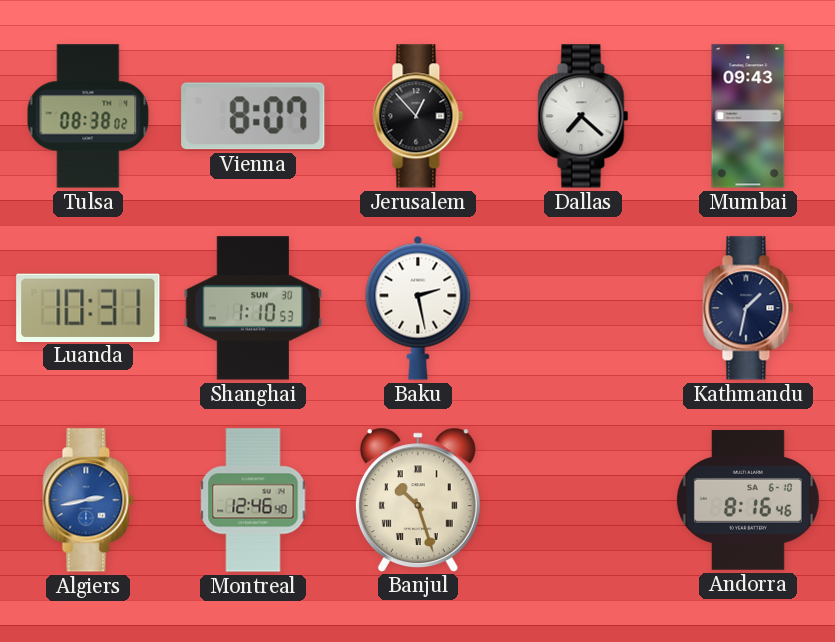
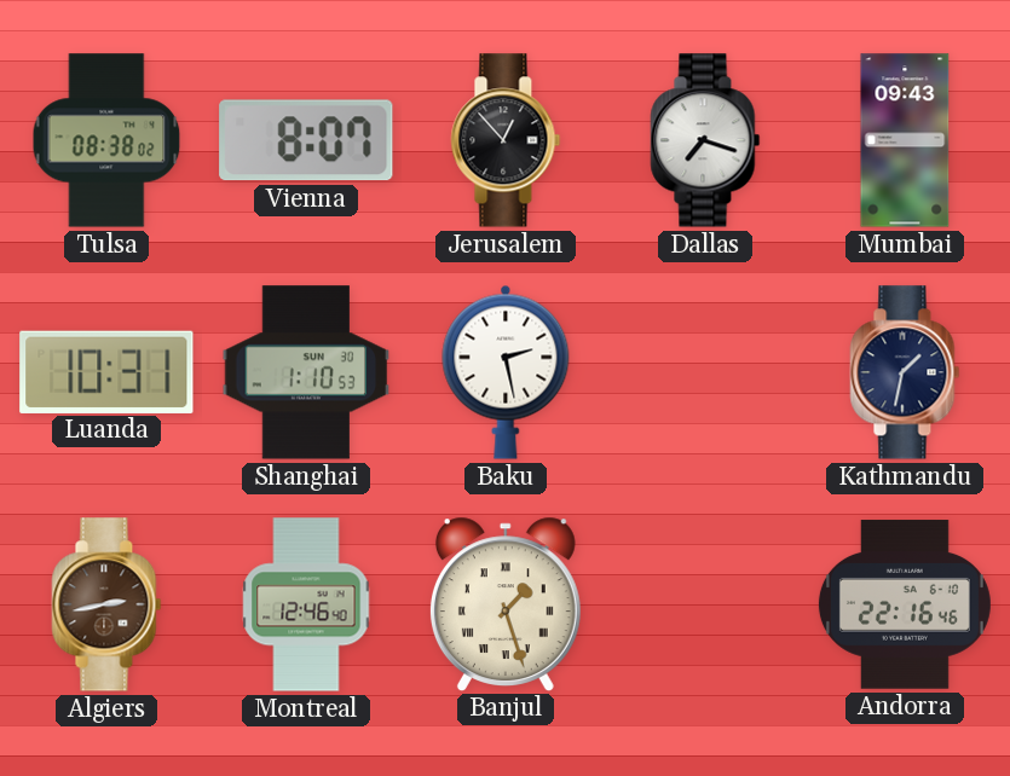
Dallas: 7:22 -> 7:18
Algiers dial: blue -> brown
Banjul: 10:27 -> 1:27
Andorra: 8:16 -> 22:16
